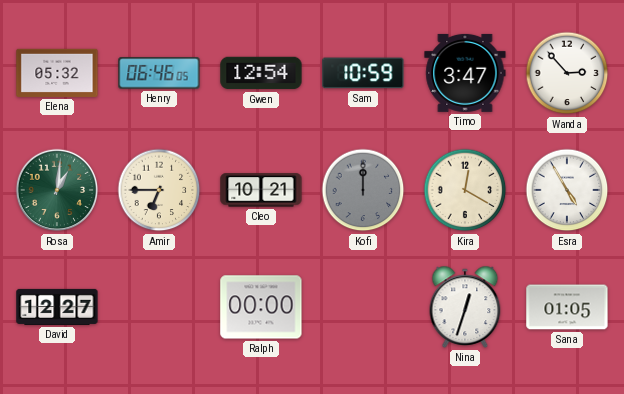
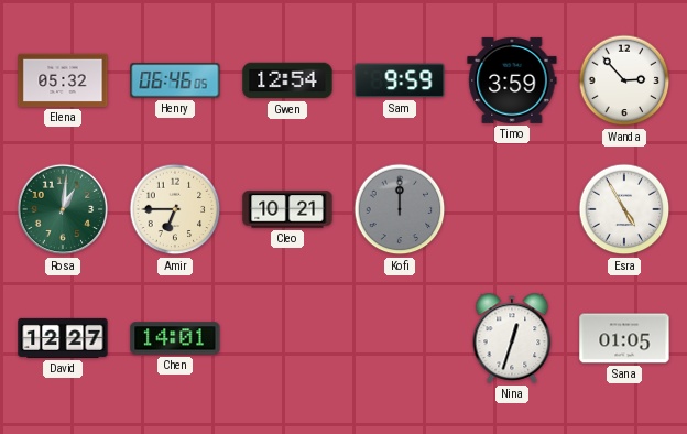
Sam: 10:59 -> 9:59
Timo: 3:47 -> 3:59
Kira: 12:20 -> none
Chen: none -> 14:01
Ralph: 00:00 -> none
